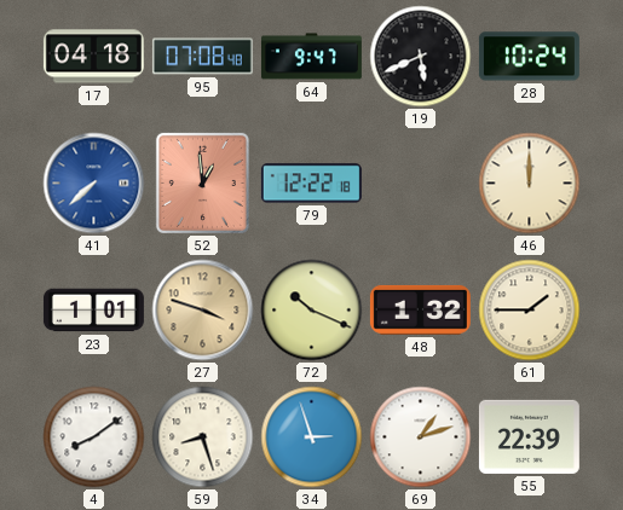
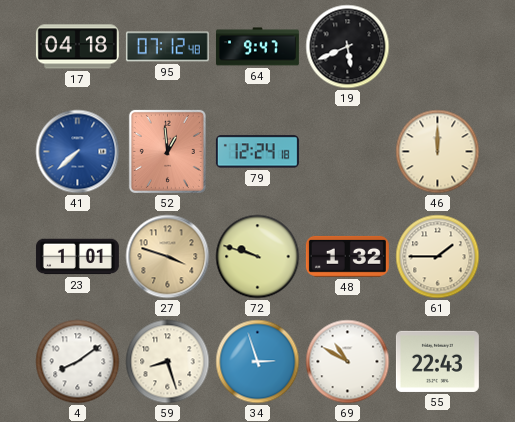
95: 07:08 -> 07:12
28: 10:24 -> none
79: 12:22 -> 12:24
72: 10:19 -> 9:48
69: 1:12 -> 10:50
55: 22:39 -> 22:43
